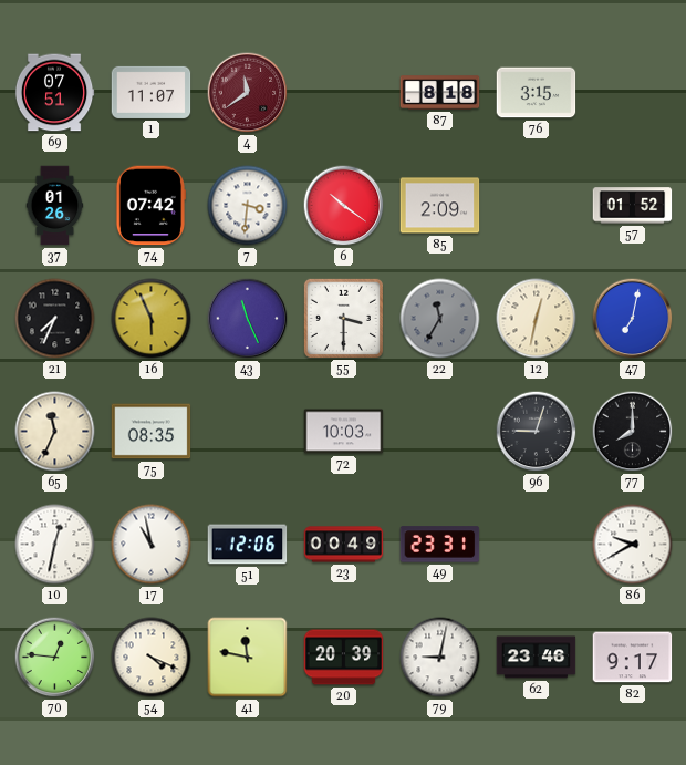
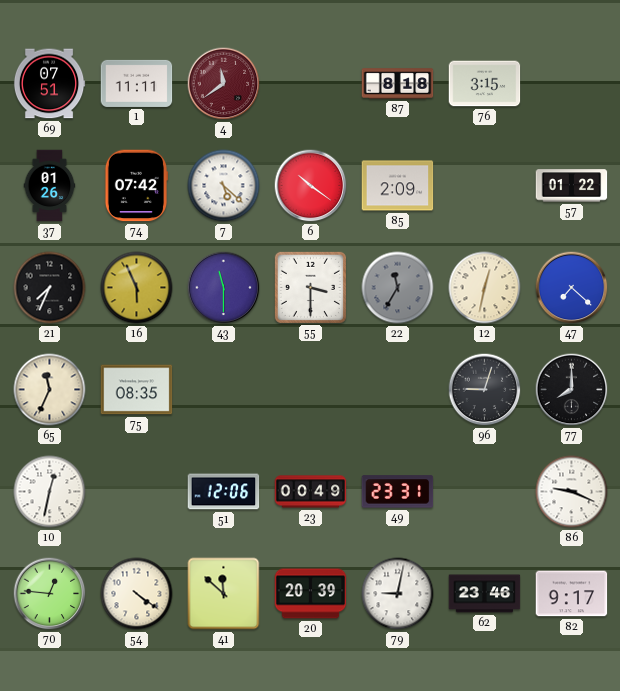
1: 11:07 -> 11:11
7: 3:31 -> 5:22
57: 01:52 -> 01:22
43: 11:26 -> 11:30
47: 7:02 -> 7:22
72: 10:03 -> none
17: 10:58 -> none
86: 9:40 -> 9:19
54: 4:19 -> 4:21
41: 11:47 -> 11:52
